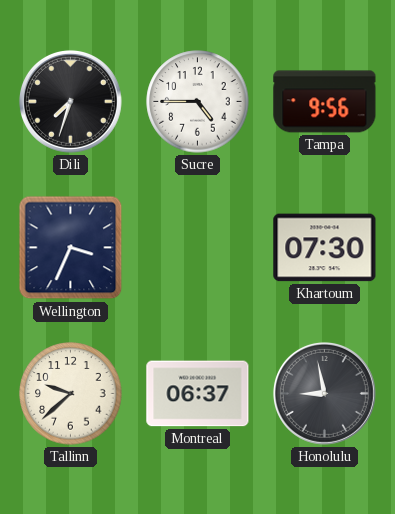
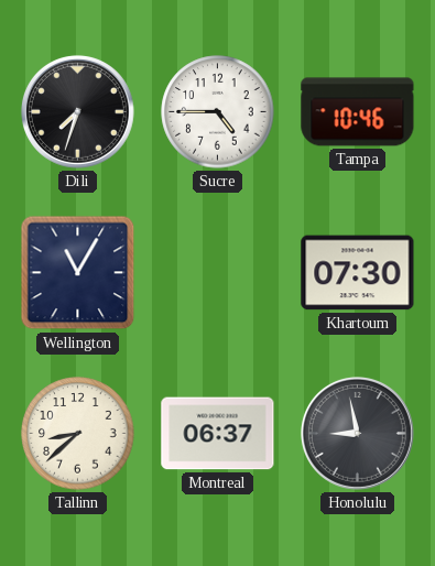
Tampa: 9:56 -> 10:46
Wellington: 3:34 -> 11:05
Tallinn: 9:38 -> 8:38
